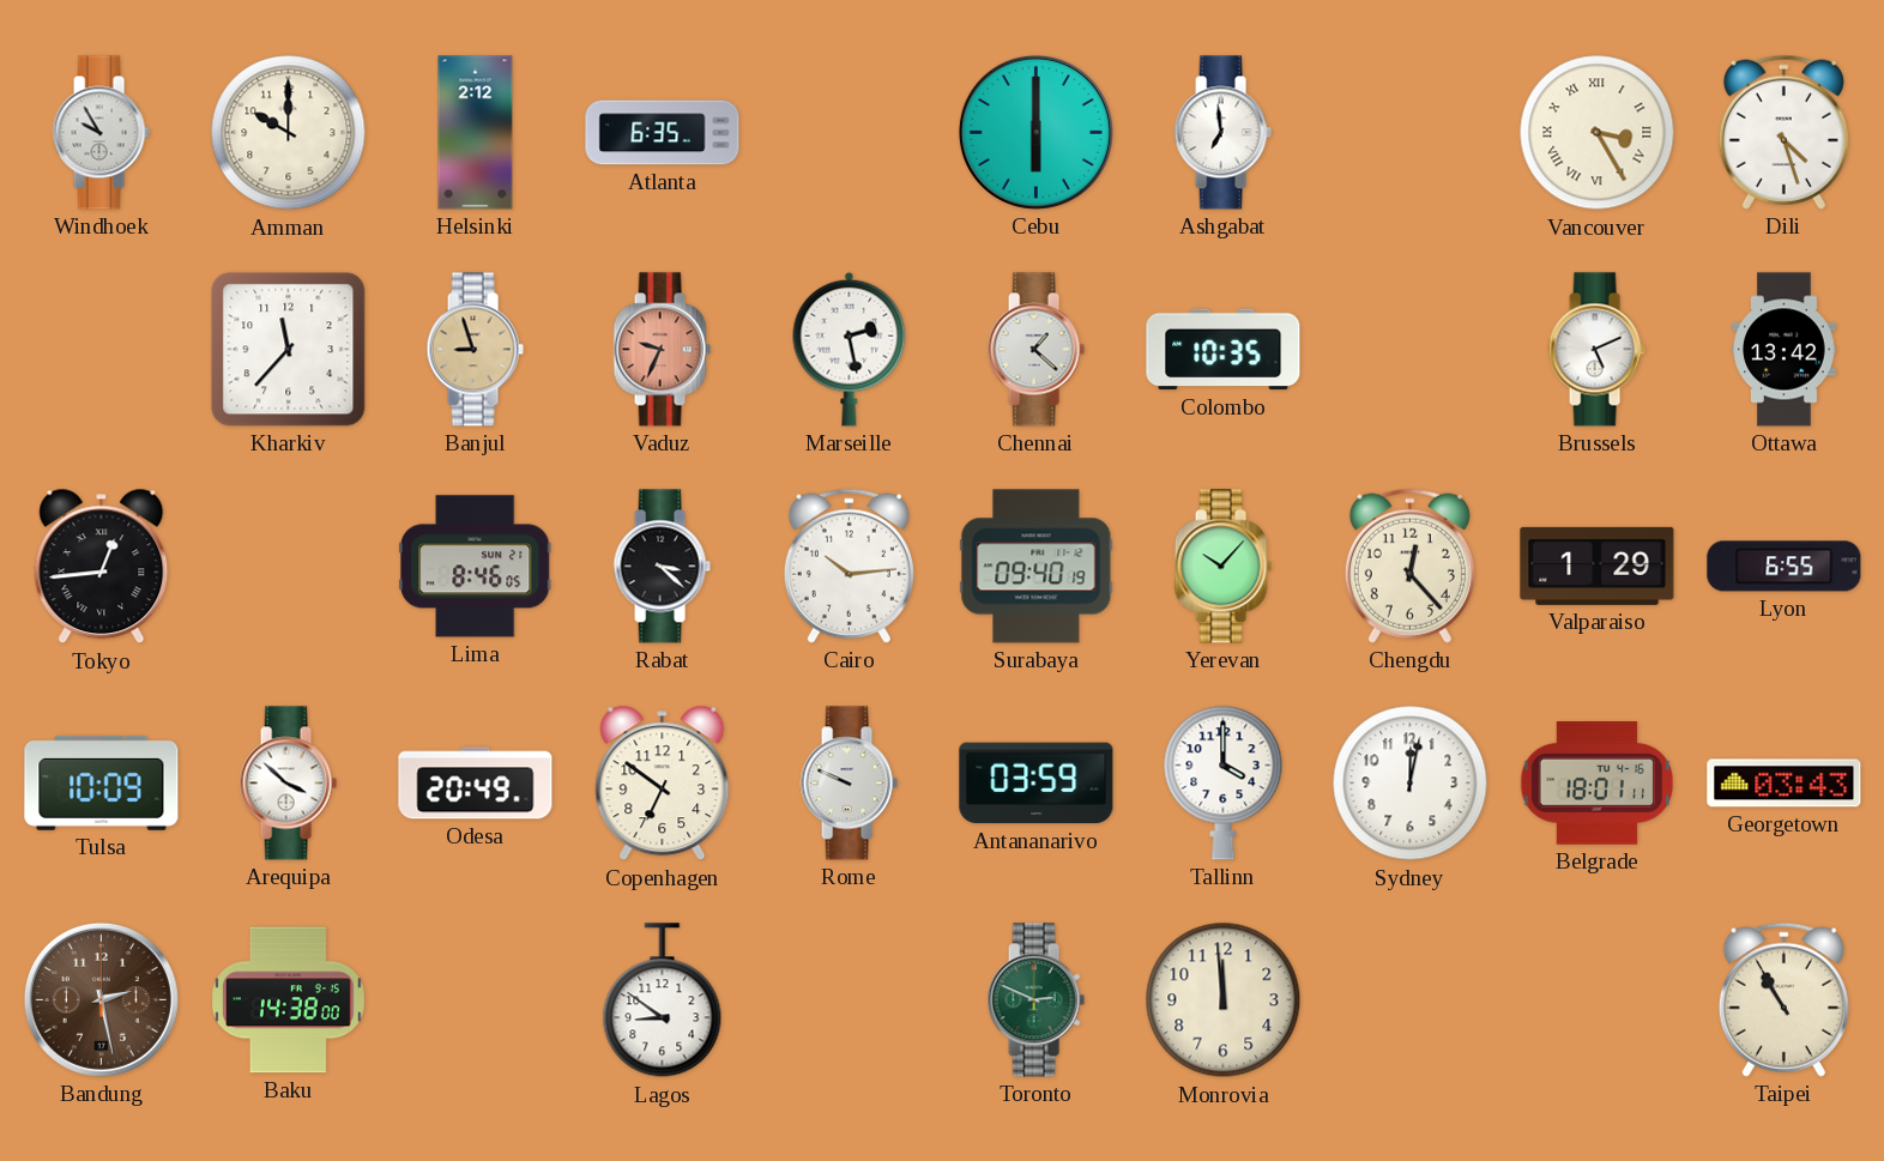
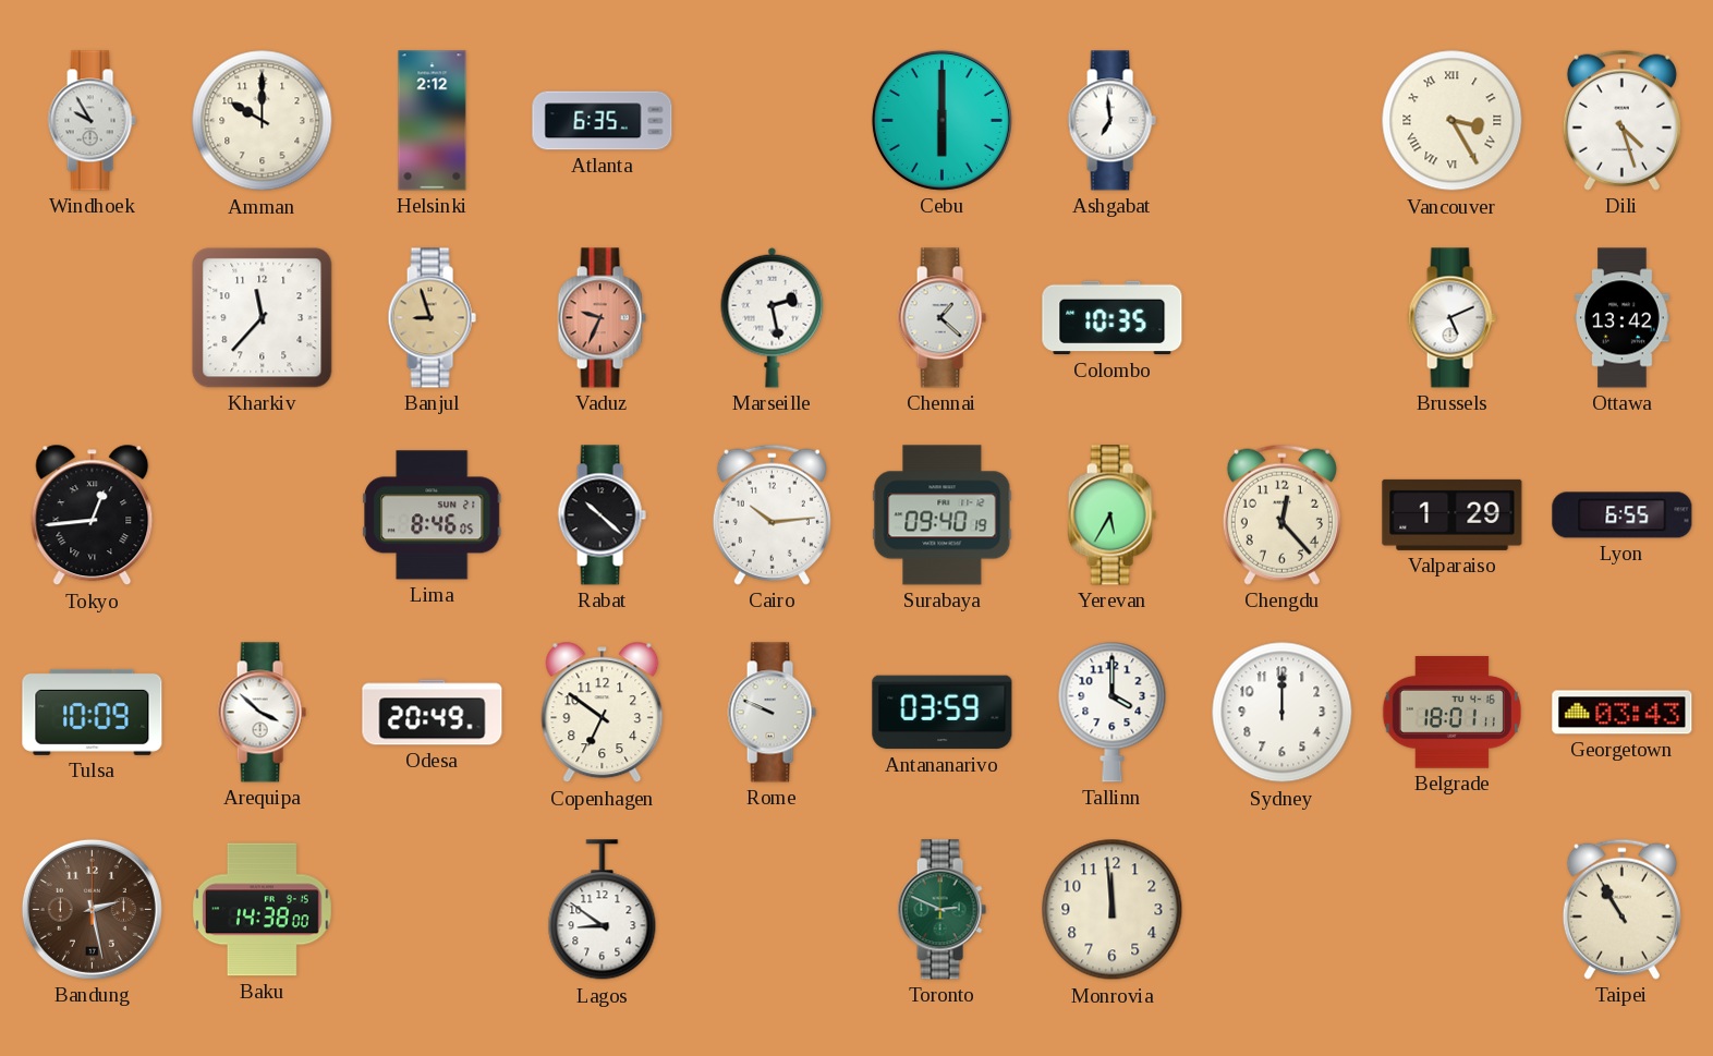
Rabat: 3:22 -> 10:22
Yerevan: 10:07 -> 5:35
Sydney: 12:02 -> 12:00
